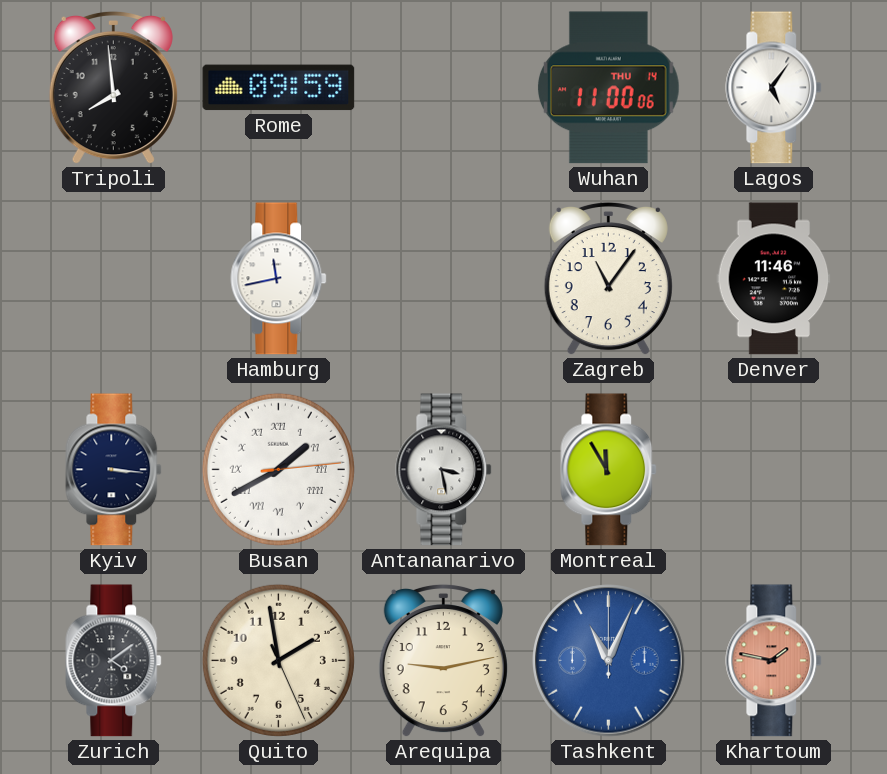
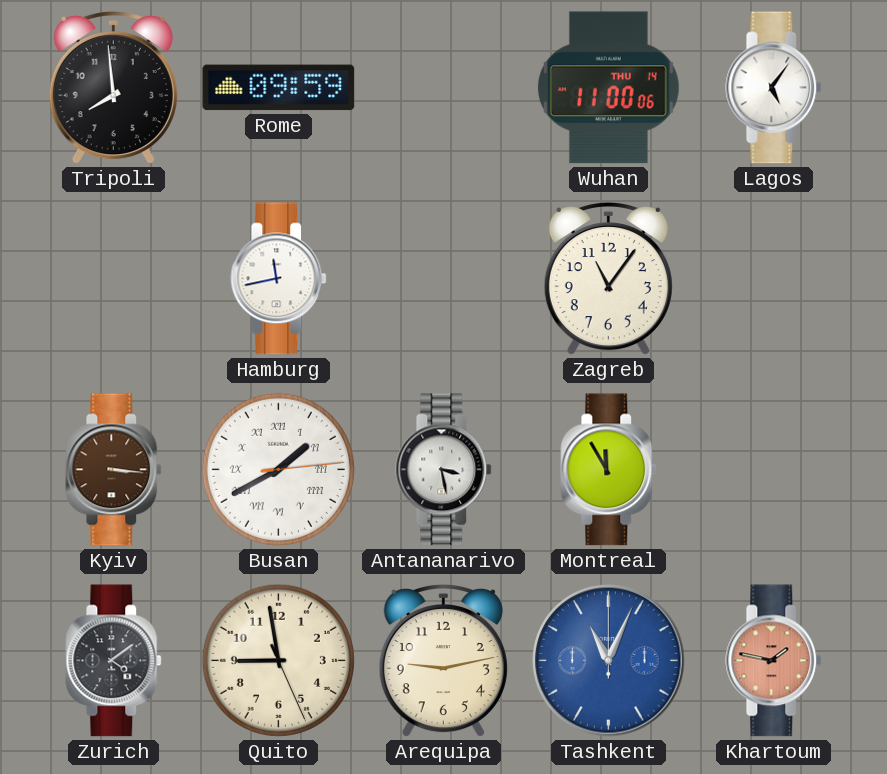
Denver: 11:46 -> none
Kyiv dial: navy -> brown
Quito: 1:58 -> 8:58
